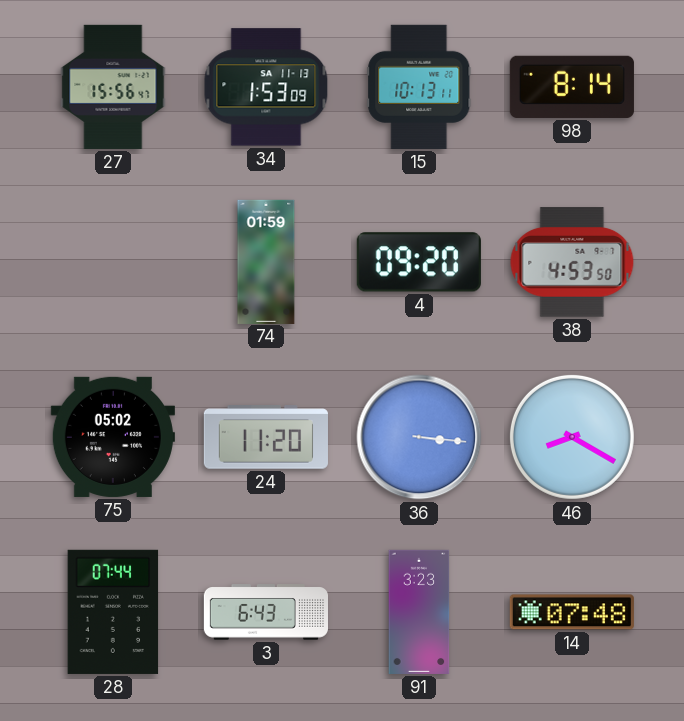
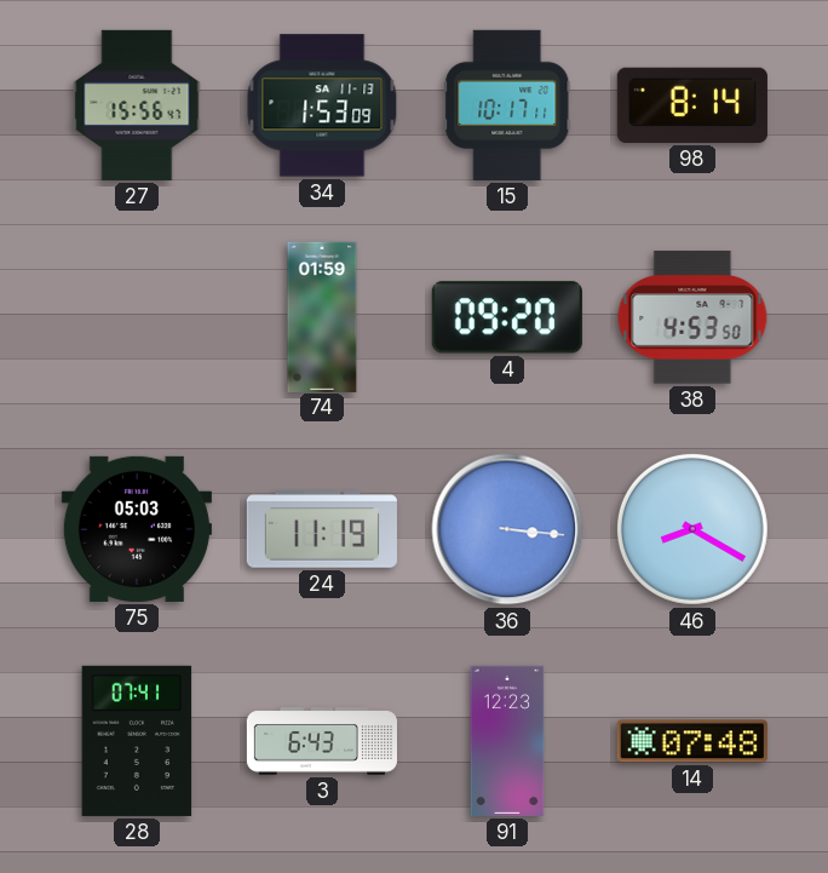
15: 10:13 -> 10:17
75: 05:02 -> 05:03
24: 11:20 -> 11:19
28: 07:44 -> 07:41
91: 3:23 -> 12:23
